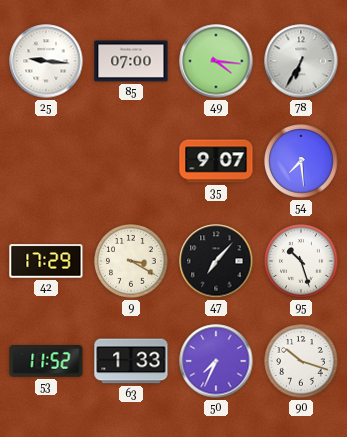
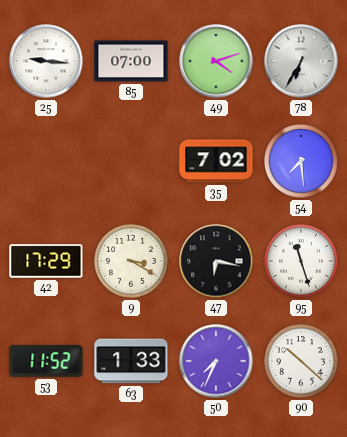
49: 4:16 -> 4:12
35: 9:07 -> 7:02
47: 7:07 -> 6:17
95: 10:27 -> 11:27
90: 10:18 -> 10:22
